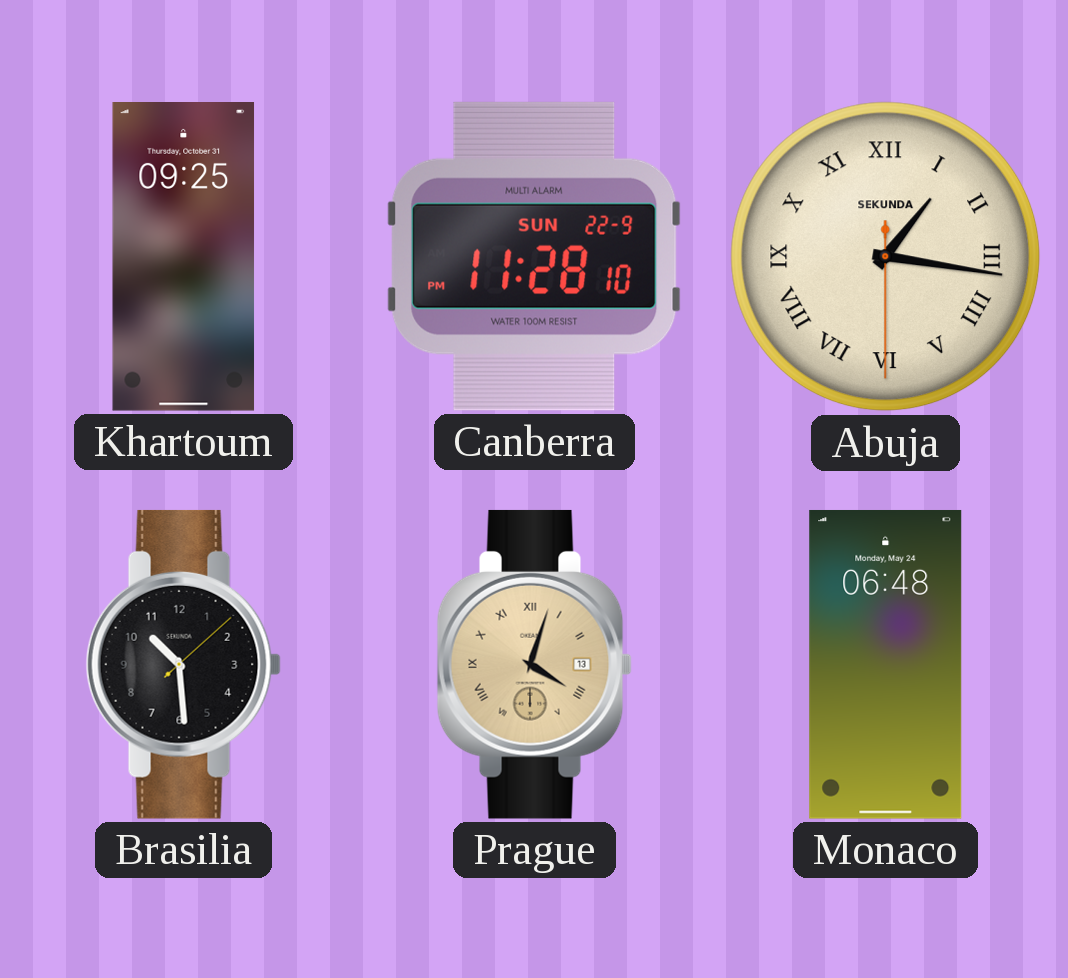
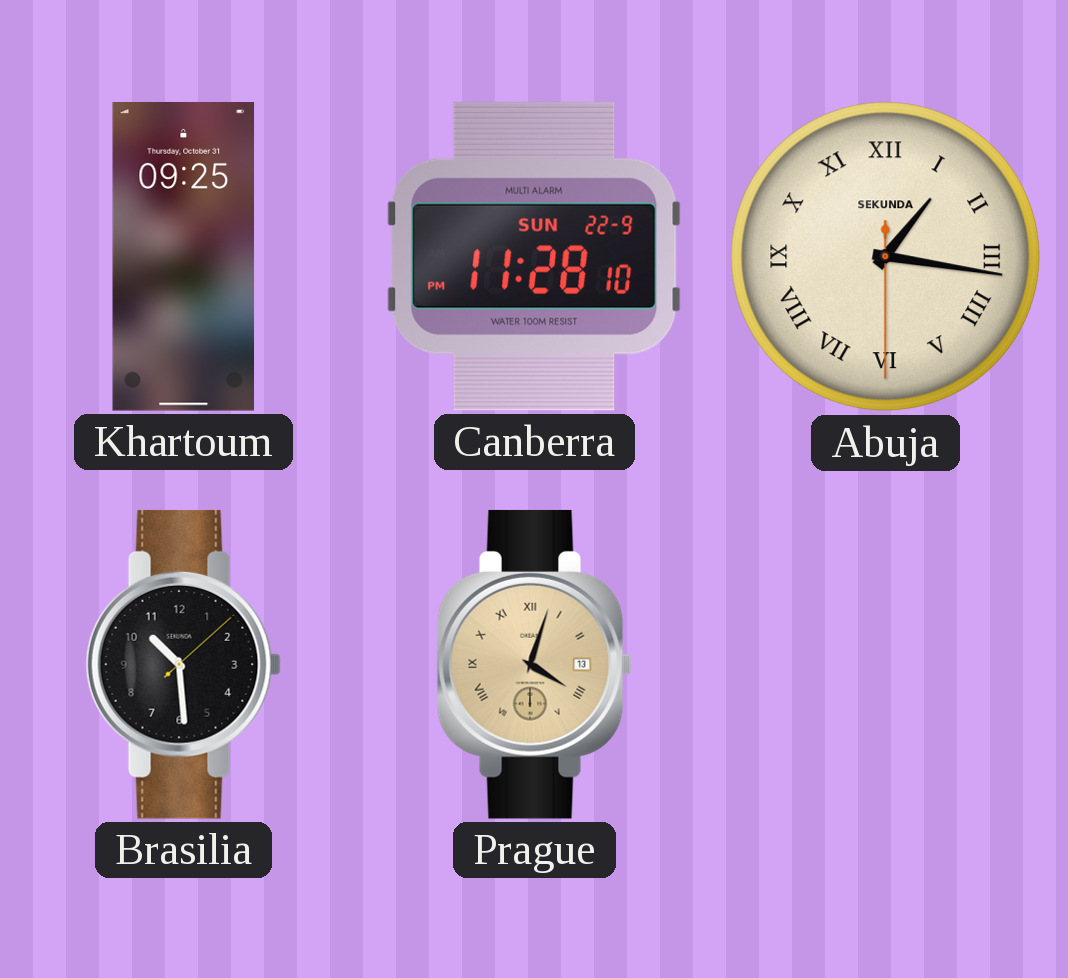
Monaco: 06:48 -> none
